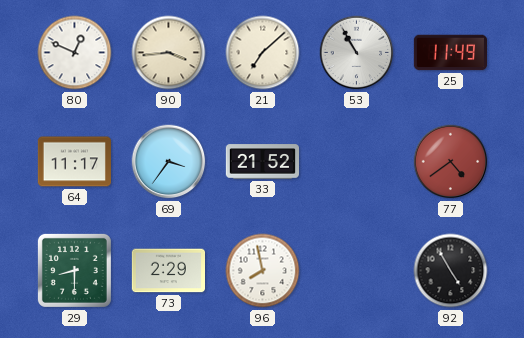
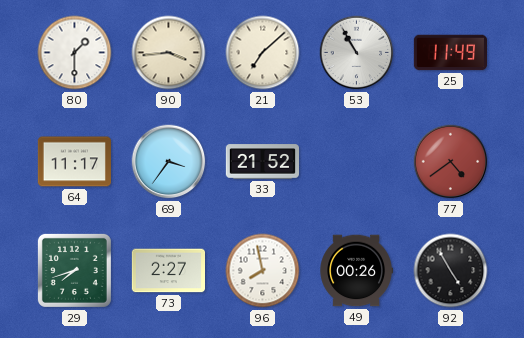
80: 12:49 -> 1:30
29: 8:30 -> 7:42
73: 2:29 -> 2:27
49: none -> 00:26
